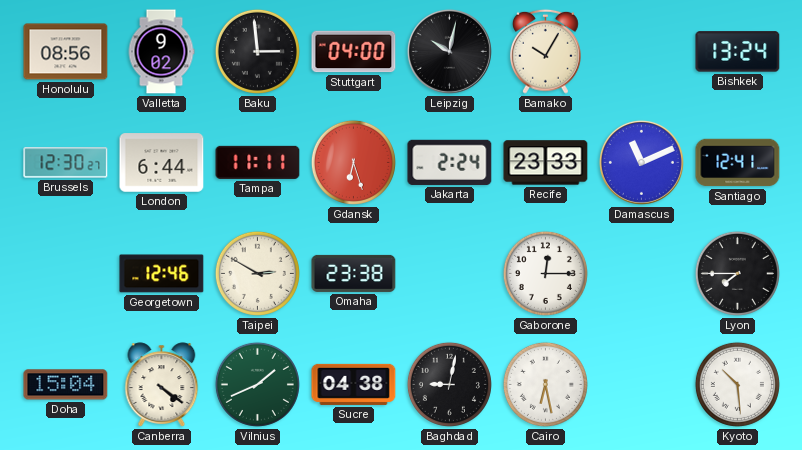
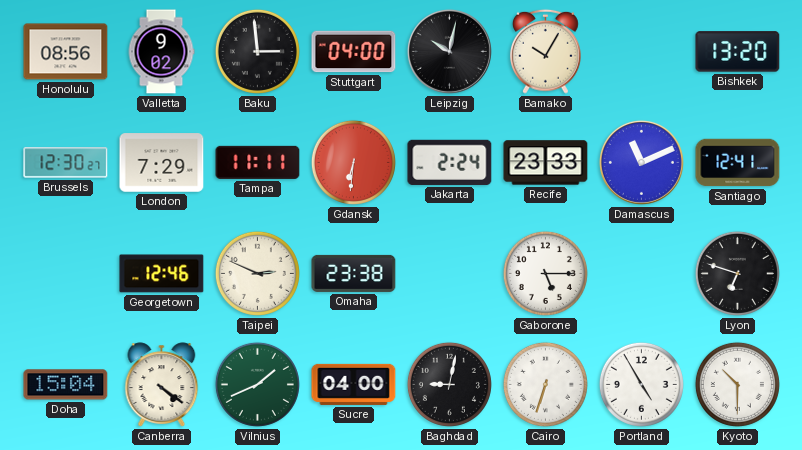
Bishkek: 13:24 -> 13:20
London: 6:44 -> 7:29
Gdansk: 6:27 -> 6:31
Taipei: 2:50 -> 2:49
Gaborone: 12:15 -> 5:15
Lyon: 7:45 -> 6:48
Sucre: 04:38 -> 04:00
Cairo: 6:28 -> 6:33
Portland: none -> 4:55
Kyoto: 10:29 -> 10:30
